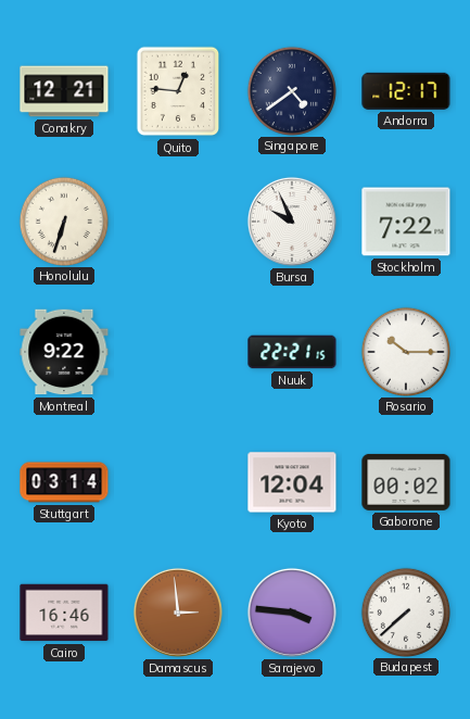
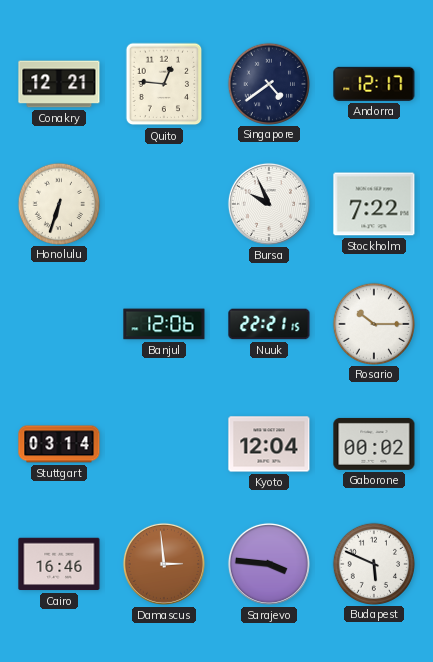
Montreal: 9:22 -> none
Banjul: none -> 12:06
Budapest: 7:38 -> 5:49
